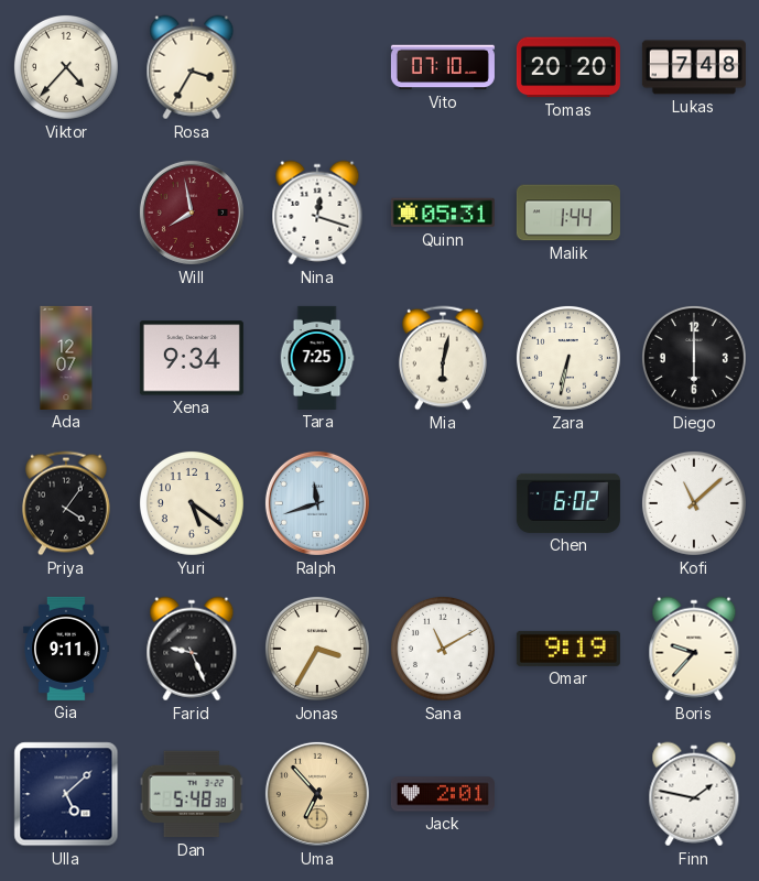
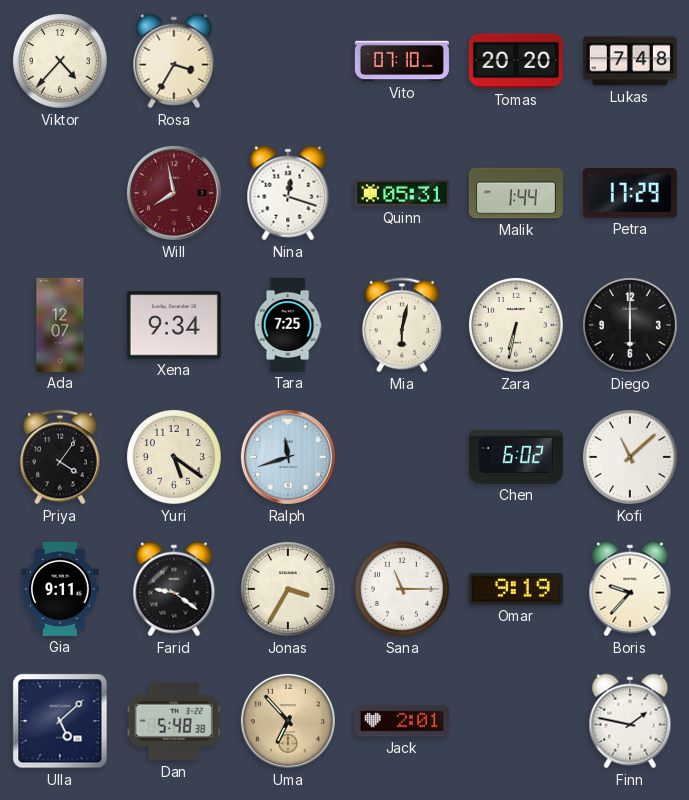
Petra: none -> 17:29
Farid: 9:26 -> 9:21
Sana: 11:10 -> 11:15
